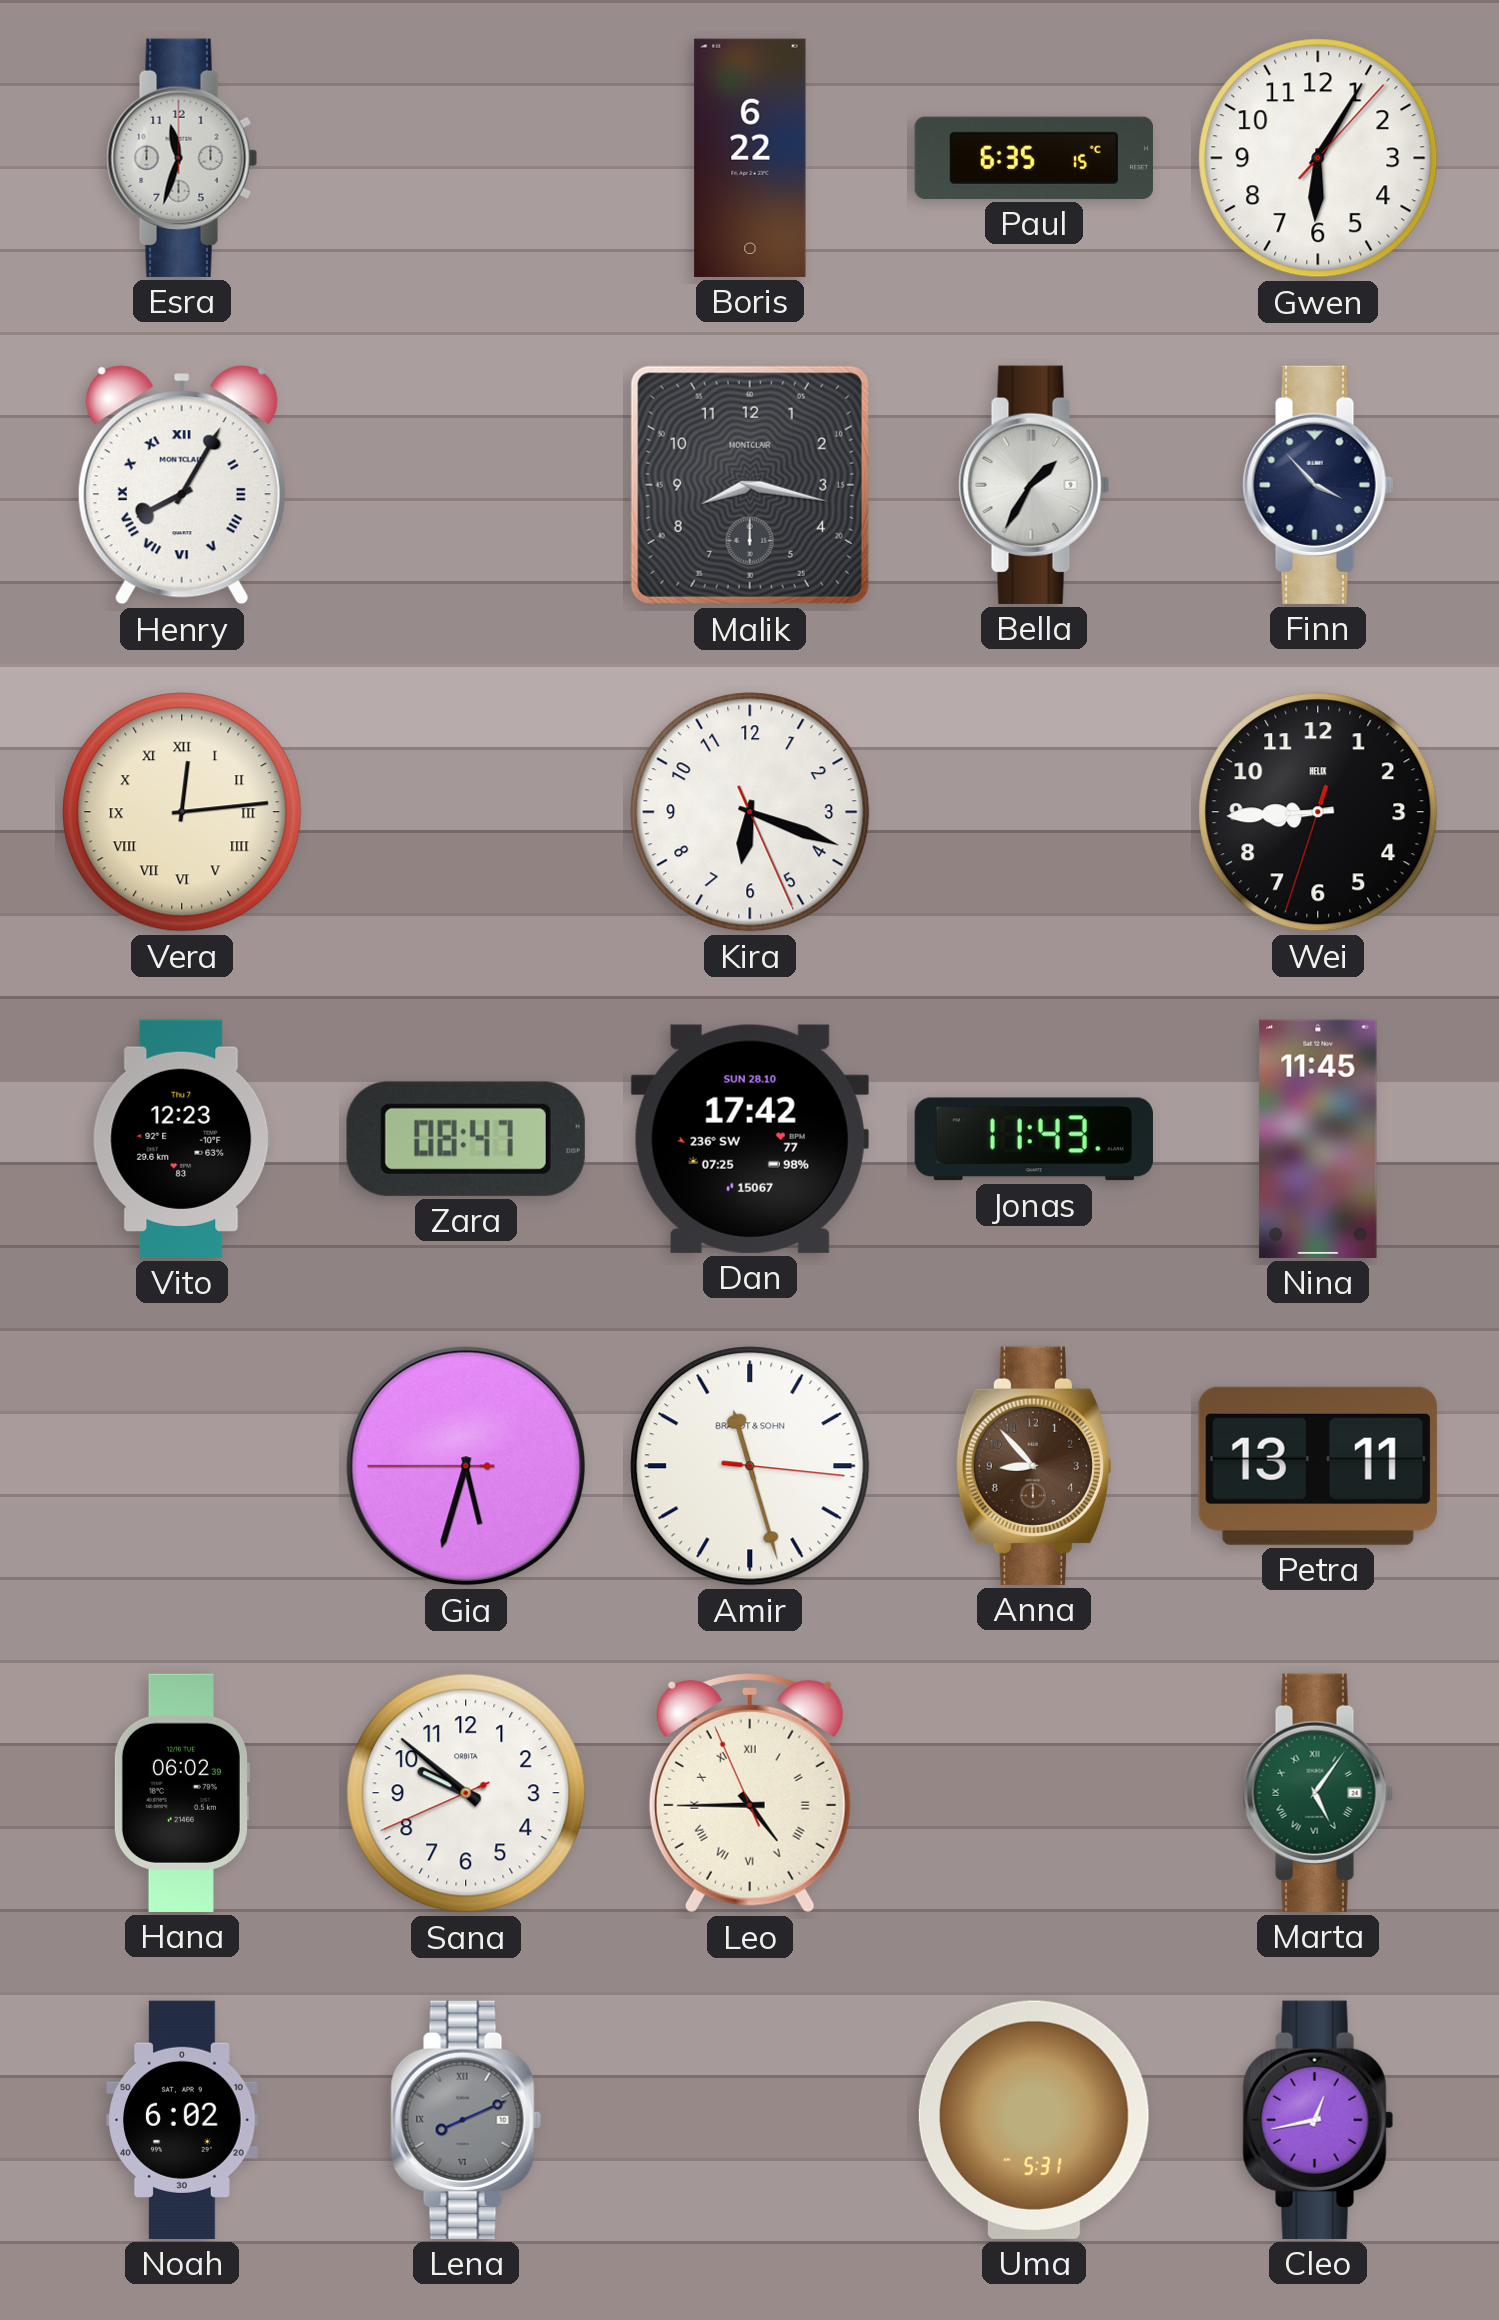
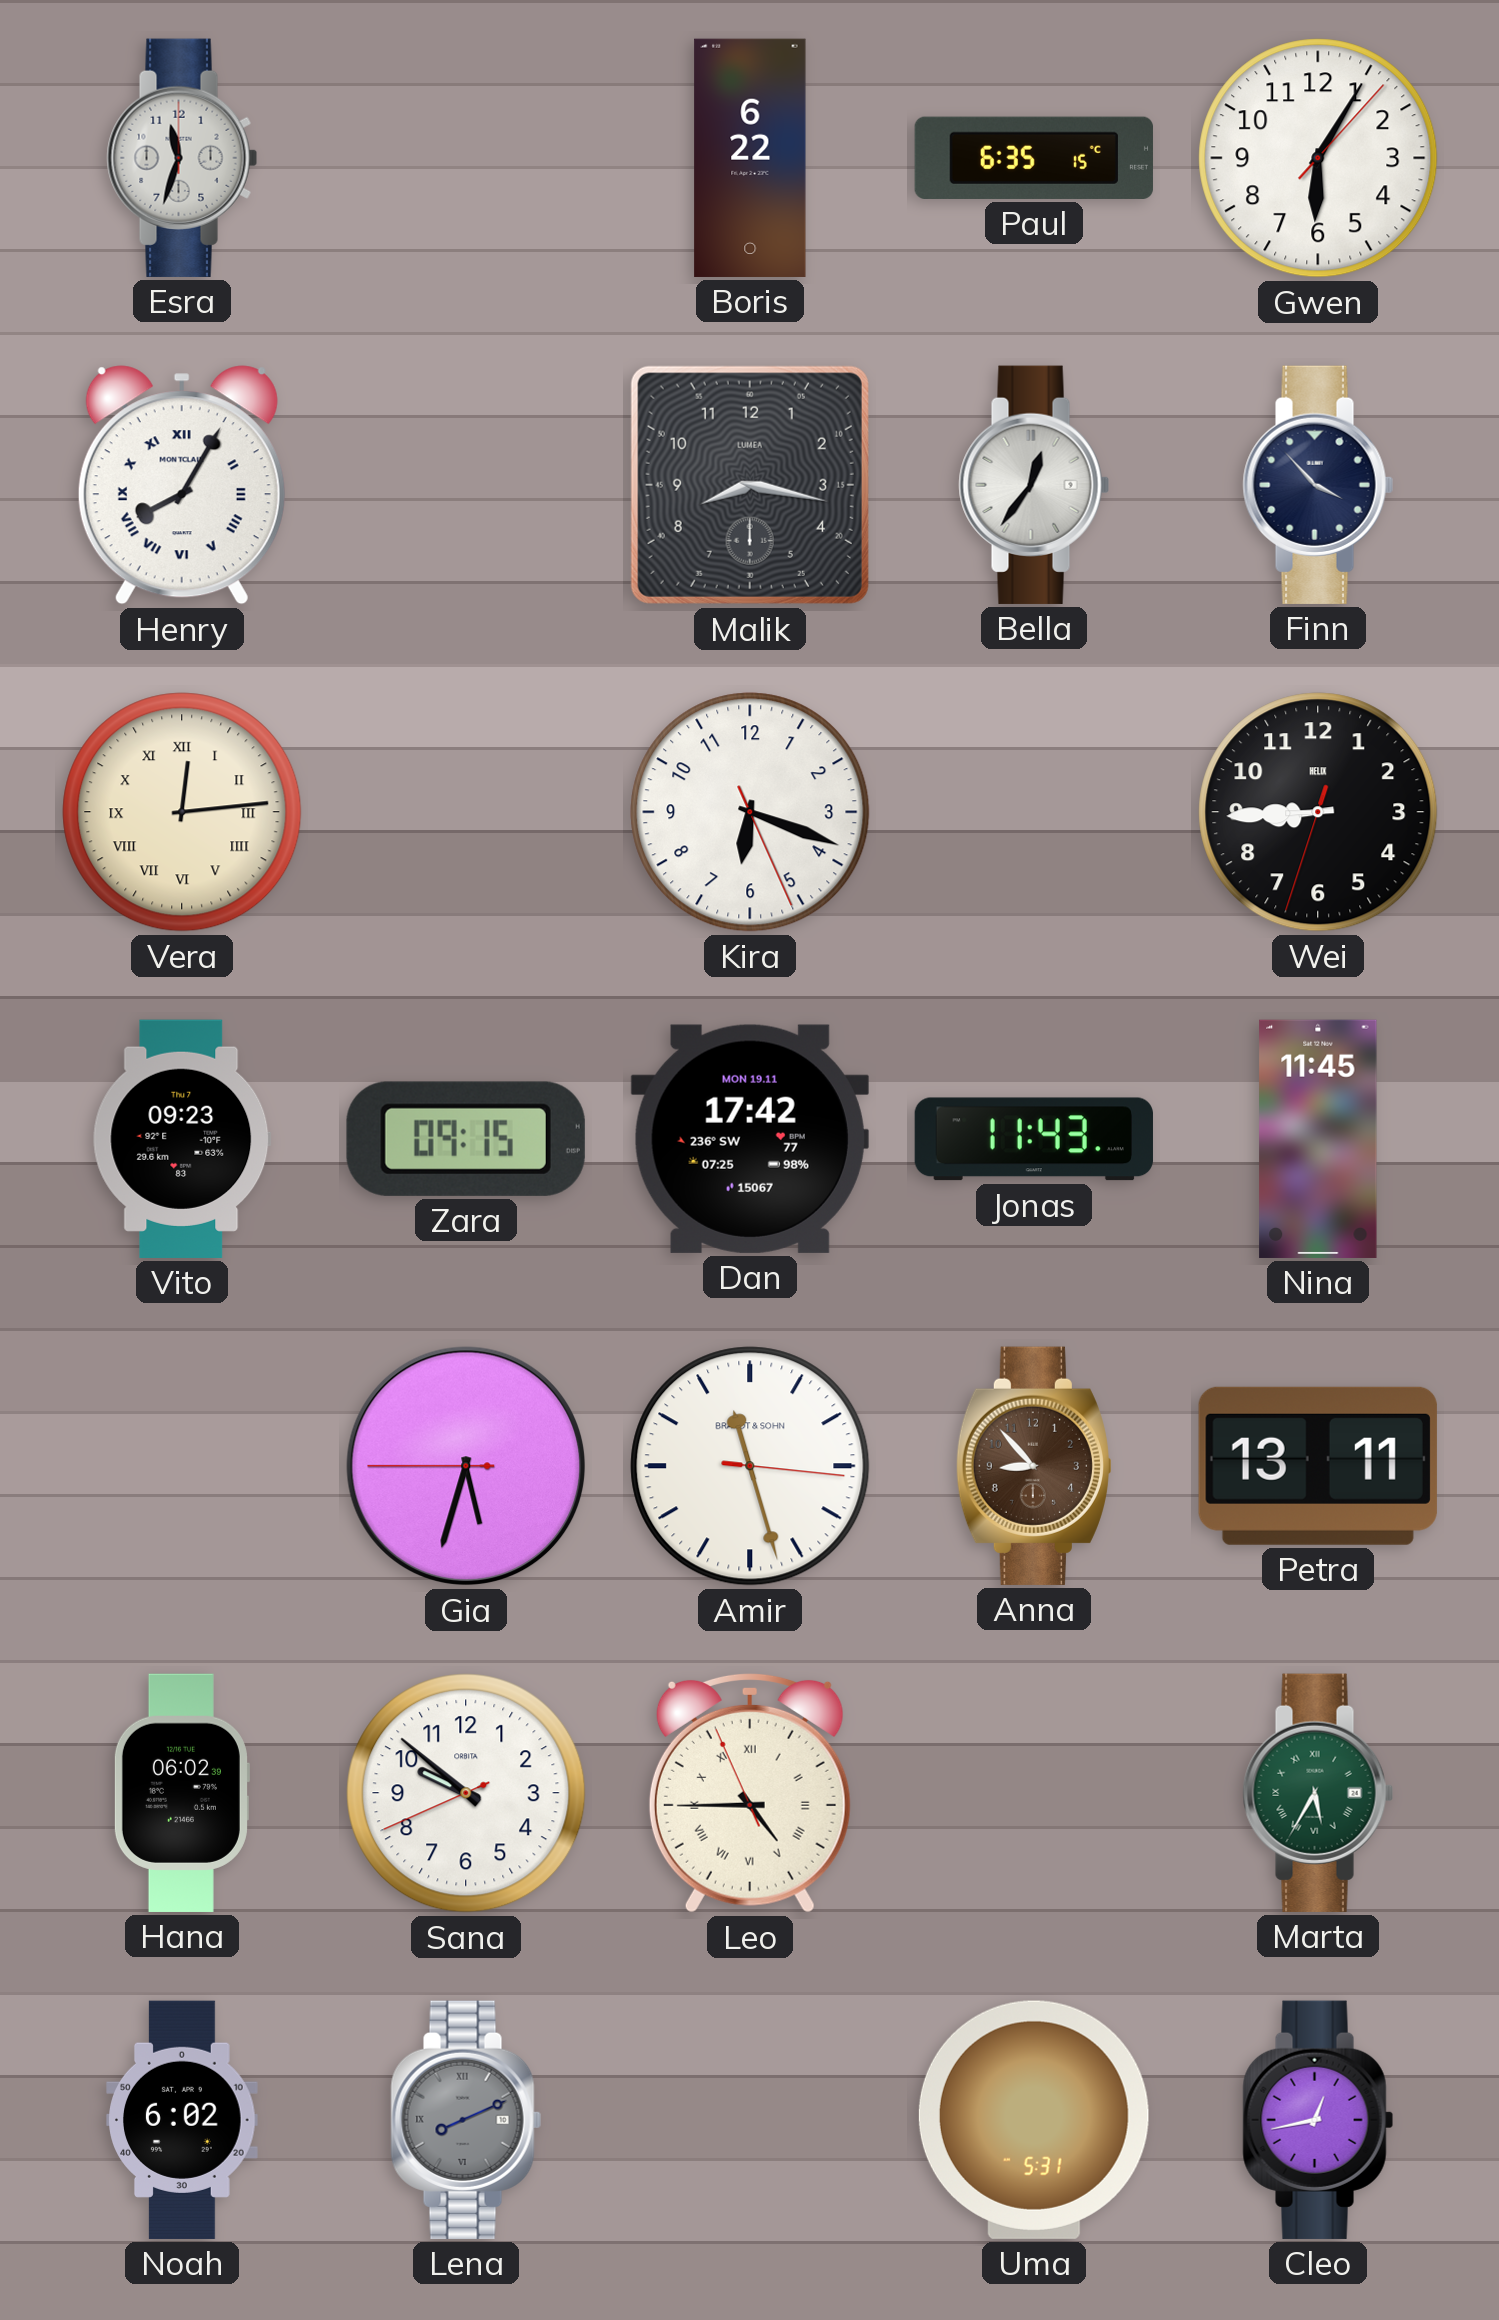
Malik brand: MONTCLAIR -> LUMEA
Bella: 1:35 -> 12:36
Vito: 12:23 -> 09:23
Zara: 08:47 -> 09:15
Dan date: SUN 28.10 -> MON 19.11
Marta: 5:06 -> 5:35
